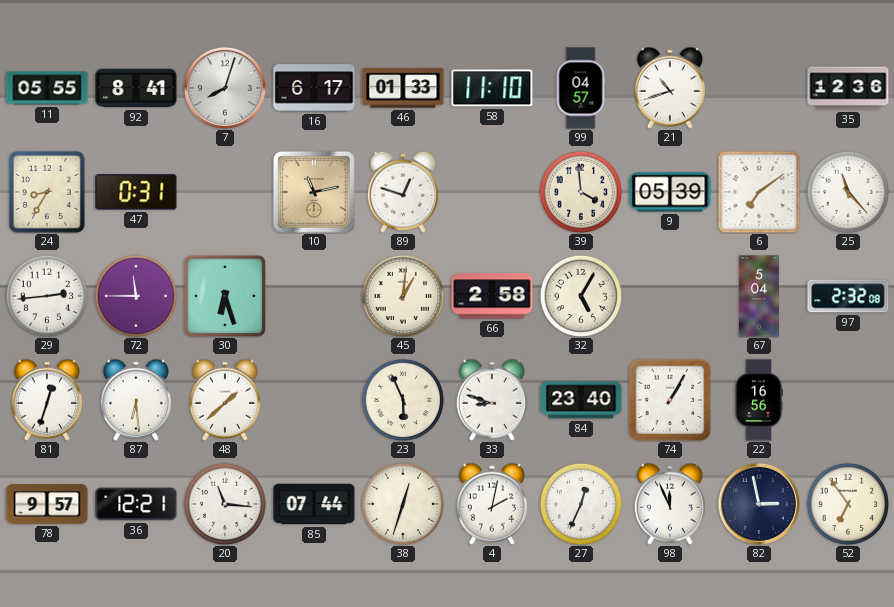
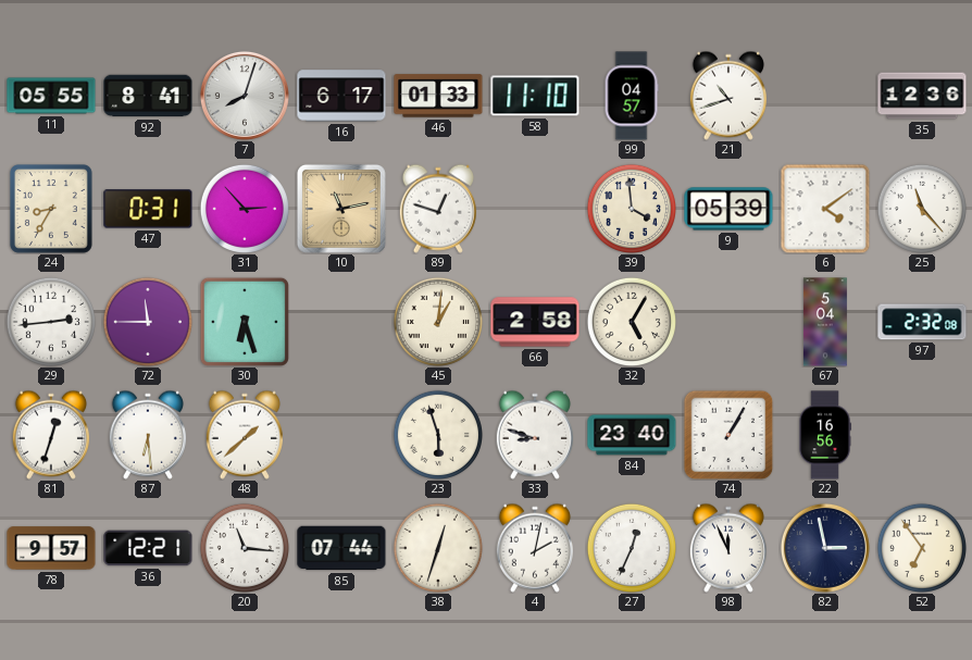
31: none -> 2:53
6: 7:09 -> 4:09
23: 5:56 -> 5:57
